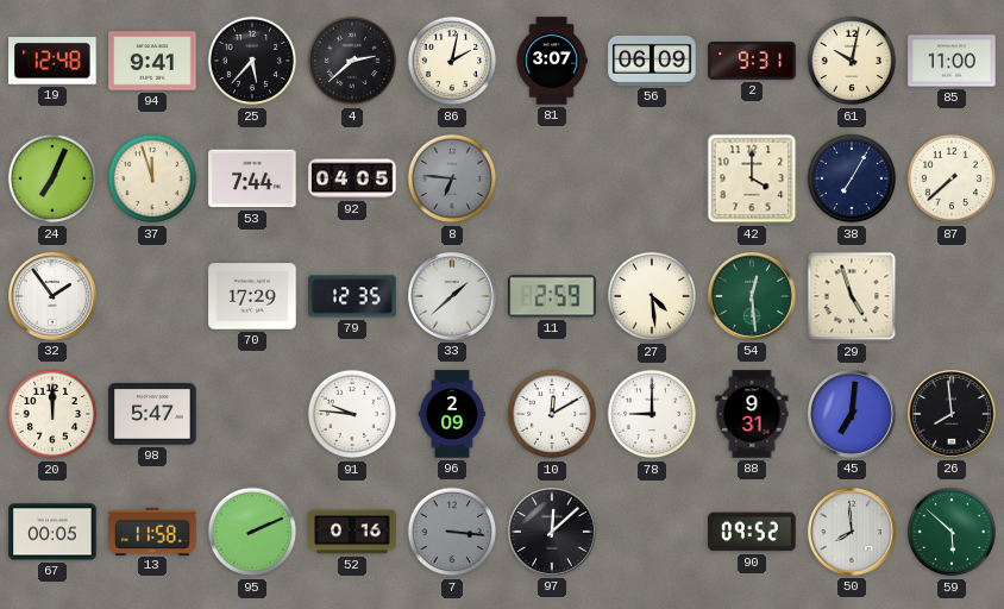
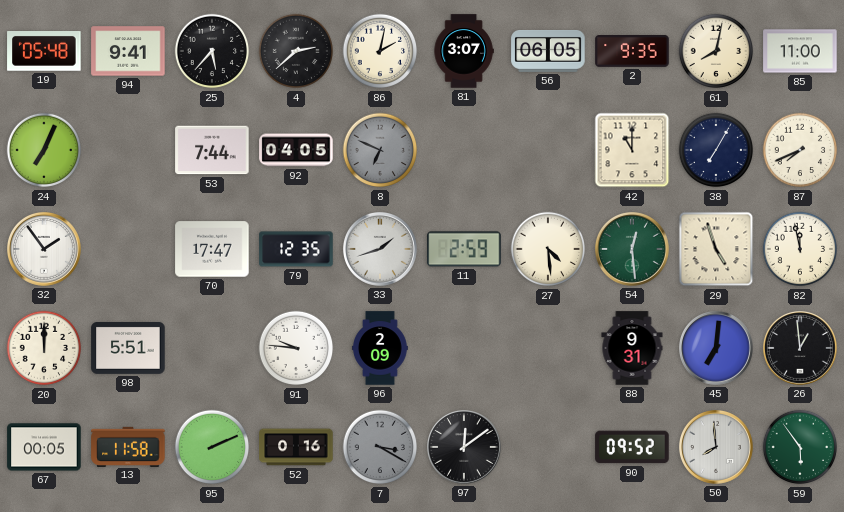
19: 12:48 -> 05:48
56: 06:09 -> 06:05
2: 9:31 -> 9:35
61: 10:02 -> 8:02
37: 11:57 -> none
8: 6:46 -> 6:49
42: 4:00 -> 11:00
87: 7:38 -> 7:41
70: 17:29 -> 17:47
33: 1:38 -> 1:42
82: none -> 11:58
98: 5:47 -> 5:51
10: 12:10 -> none
78: 9:00 -> none
26: 7:59 -> 12:59
7: 3:16 -> 3:20
97: 12:08 -> 12:09
59: 5:52 -> 5:54
